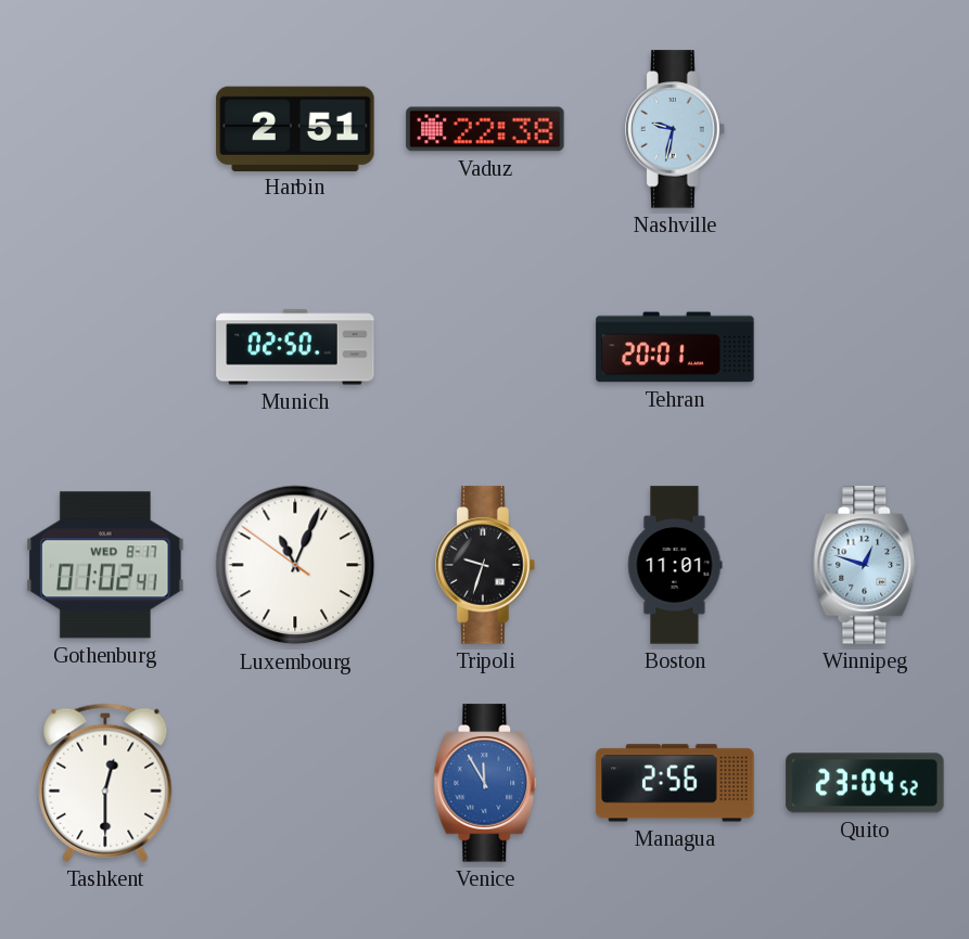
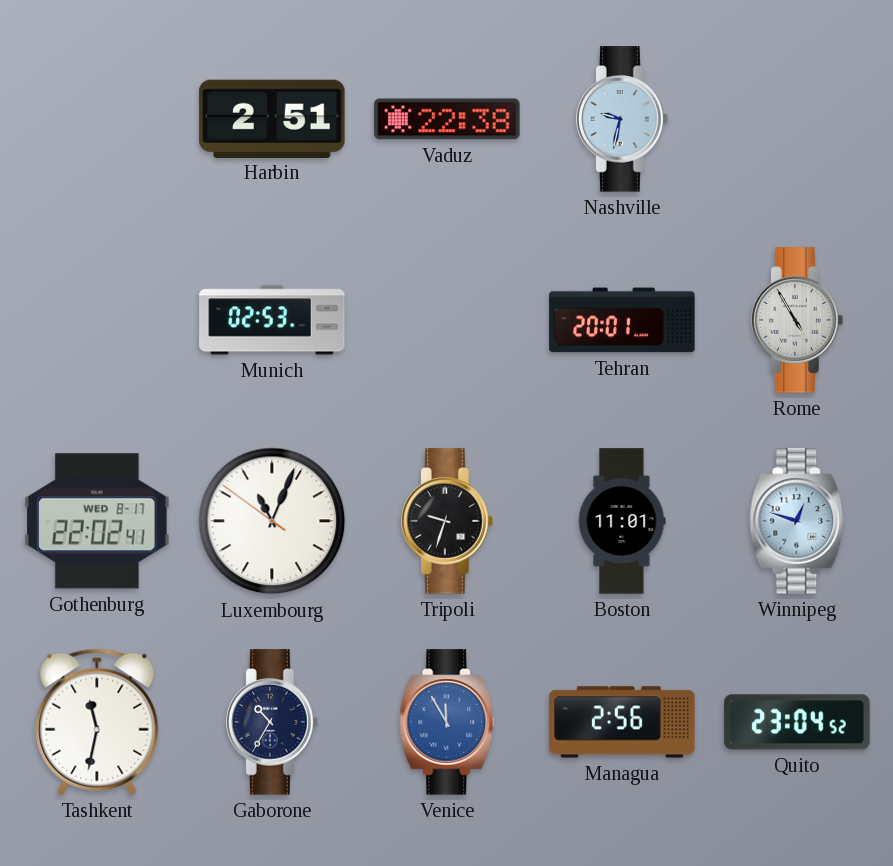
Munich: 02:50 -> 02:53
Rome: none -> 4:55
Gothenburg: 01:02 -> 22:02
Tashkent: 12:30 -> 11:32
Gaborone: none -> 10:35
